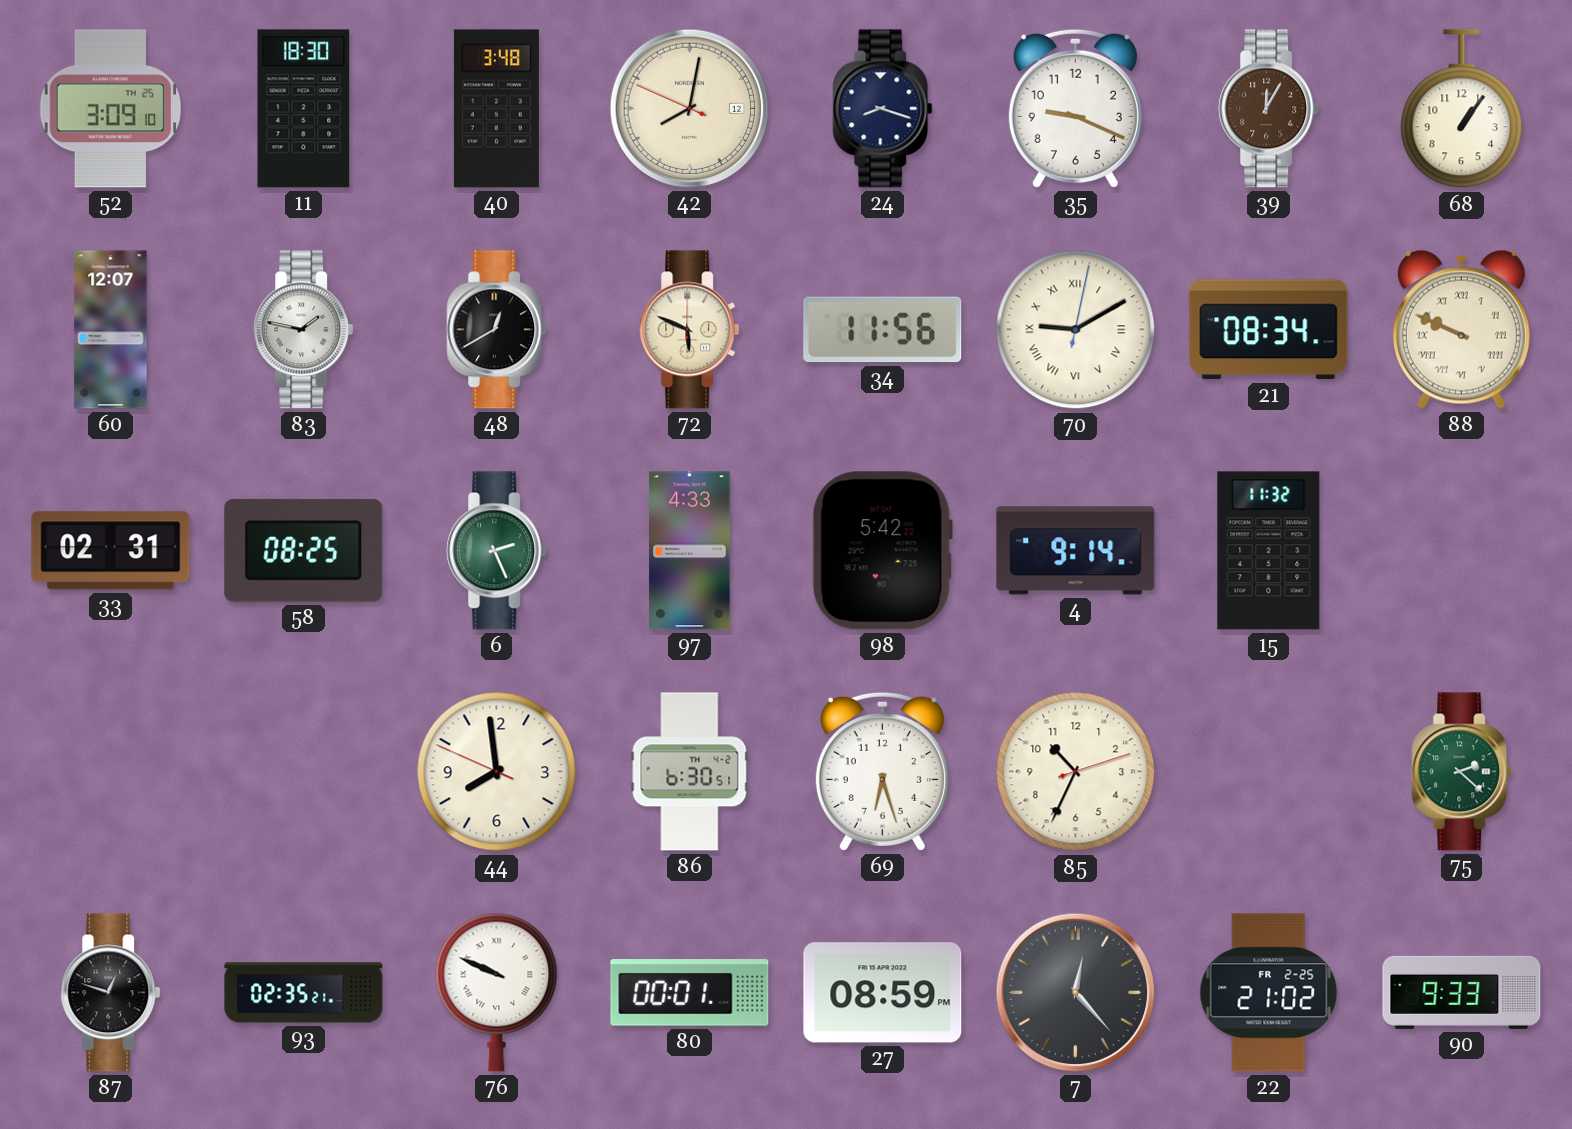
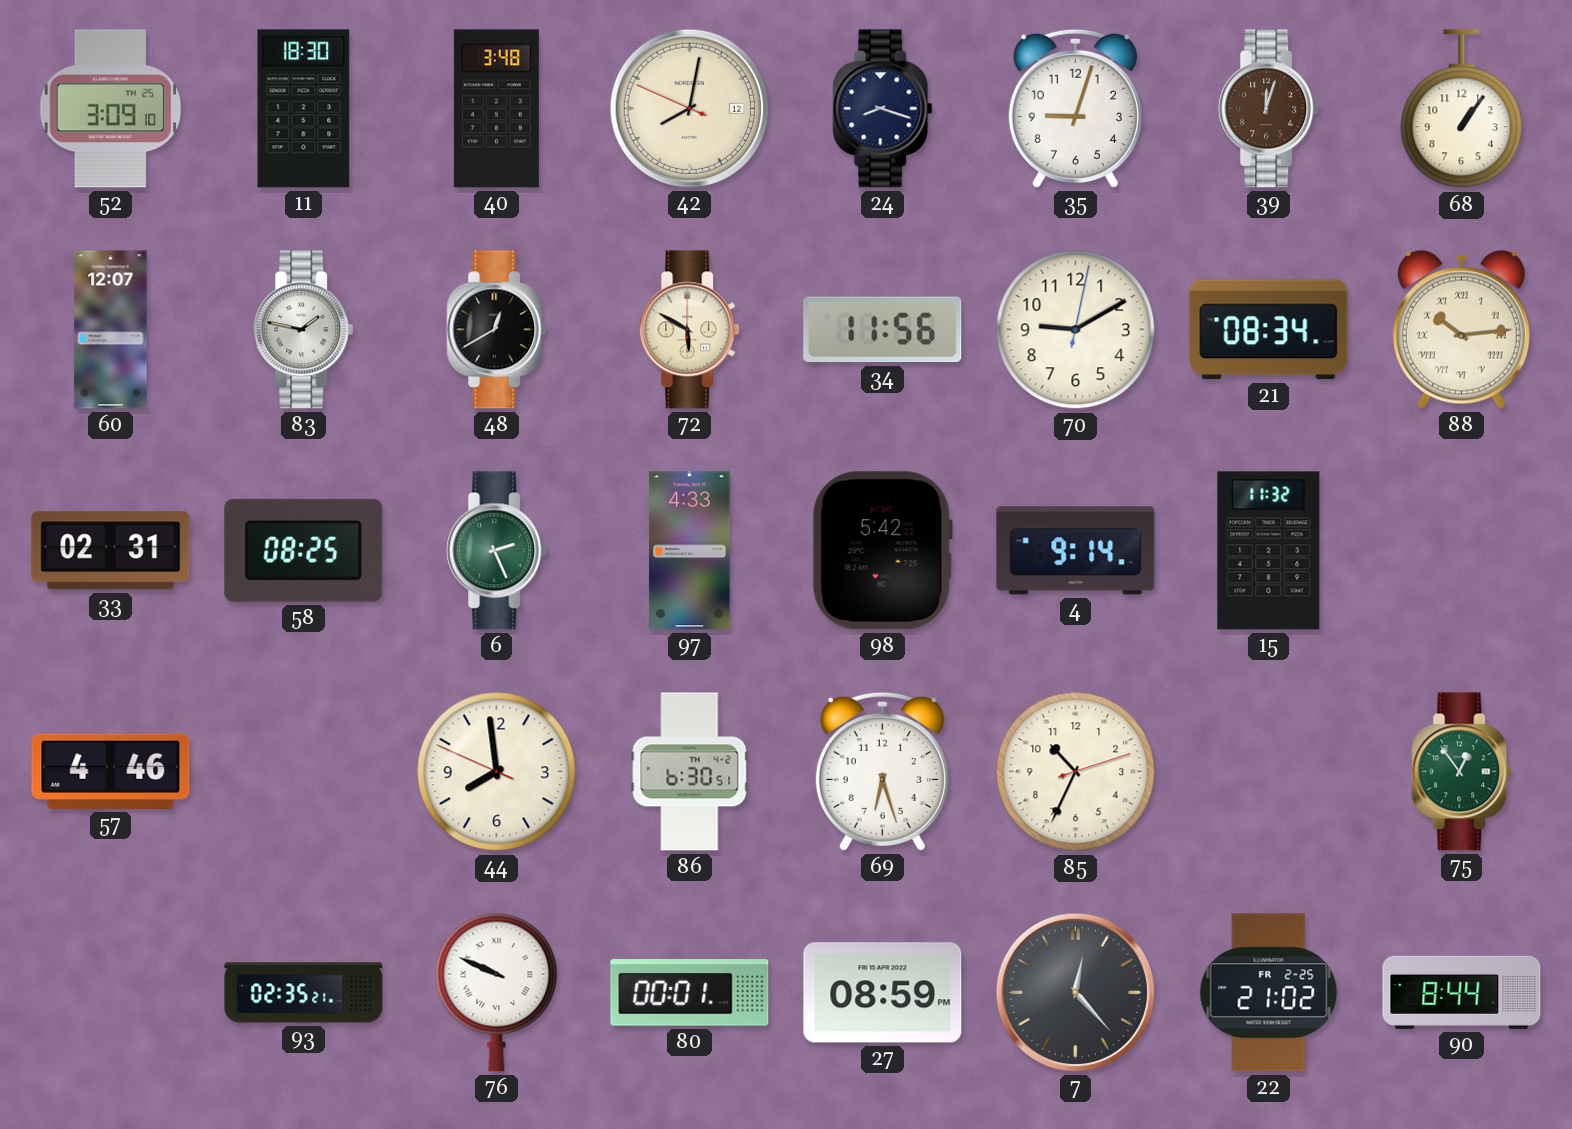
35: 9:19 -> 9:03
39: 12:05 -> 12:03
72: 5:49 -> 5:50
70 numerals: Roman -> Arabic
88: 9:49 -> 10:14
57: none -> 4:46
75: 2:22 -> 12:54
87: 12:48 -> none
90: 9:33 -> 8:44
